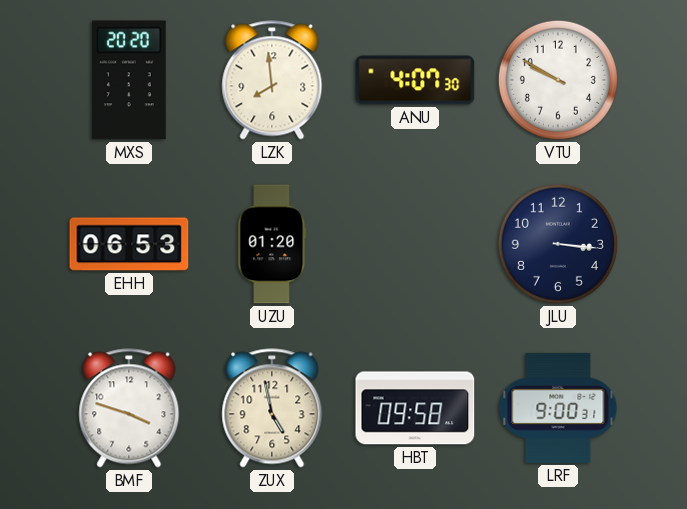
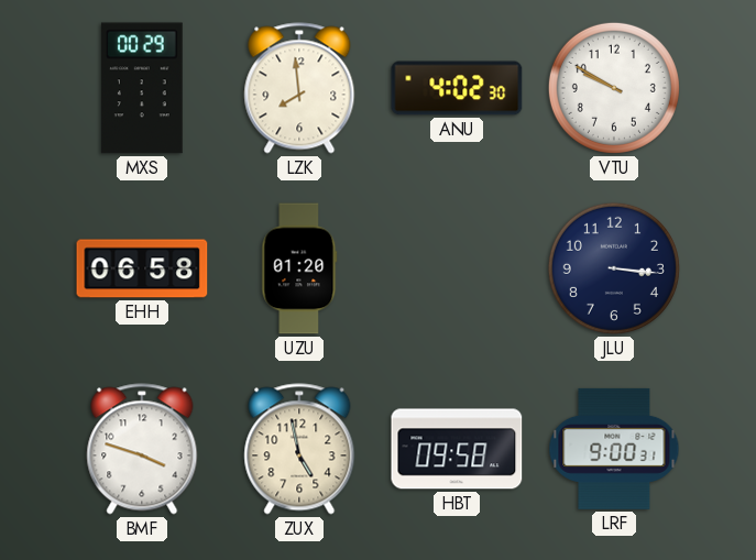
MXS: 20:20 -> 00:29
ANU: 4:07 -> 4:02
EHH: 06:53 -> 06:58
